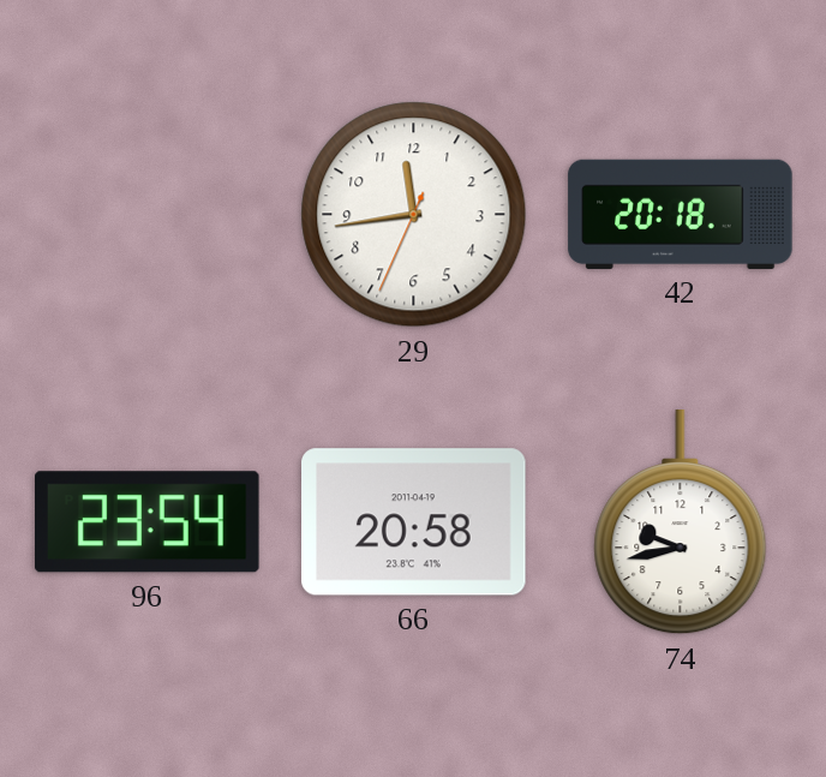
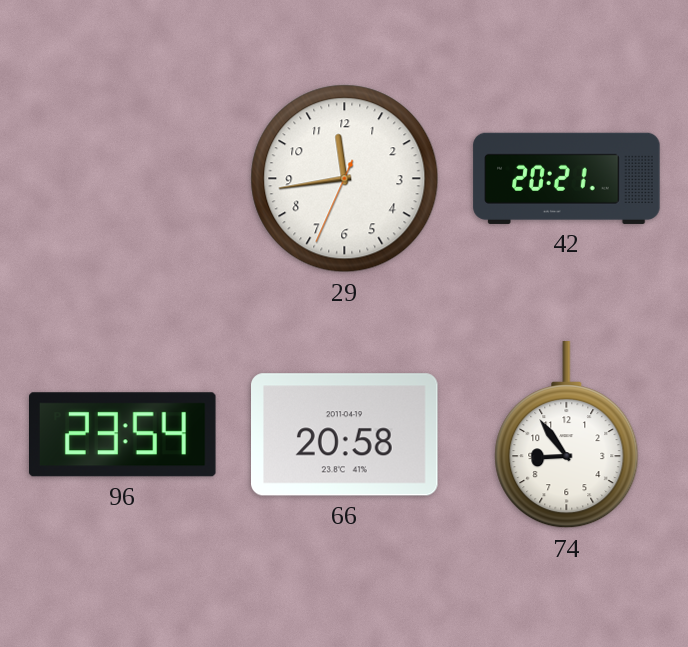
42: 20:18 -> 20:21
74: 9:43 -> 8:54
